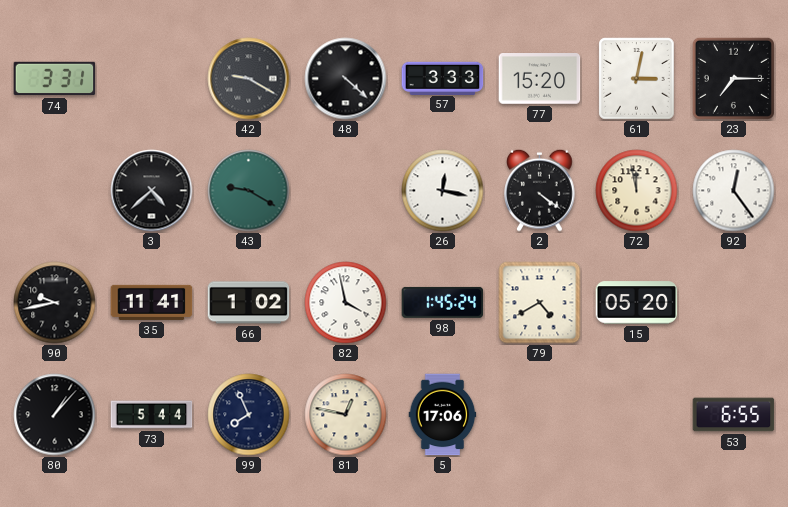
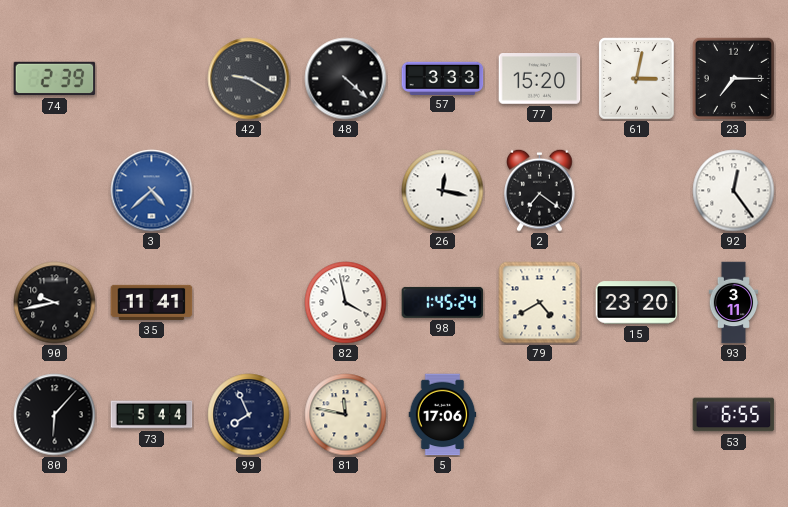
74: 3:31 -> 2:39
3 dial: black -> blue
43: 9:20 -> none
2: 4:21 -> 7:21
72: 11:58 -> none
66: 1:02 -> none
15: 05:20 -> 23:20
93: none -> 3:11
80: 1:07 -> 6:07
81: 12:47 -> 11:47
